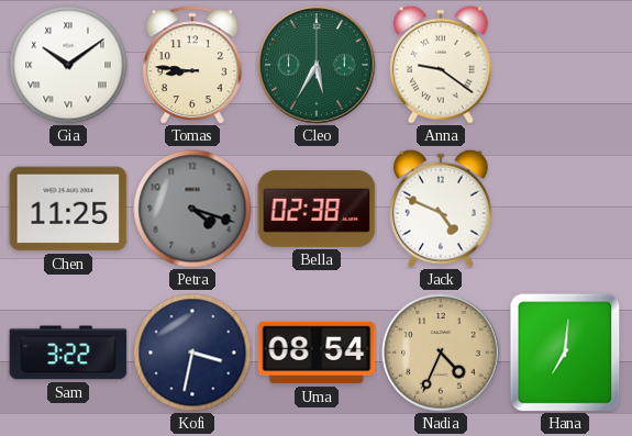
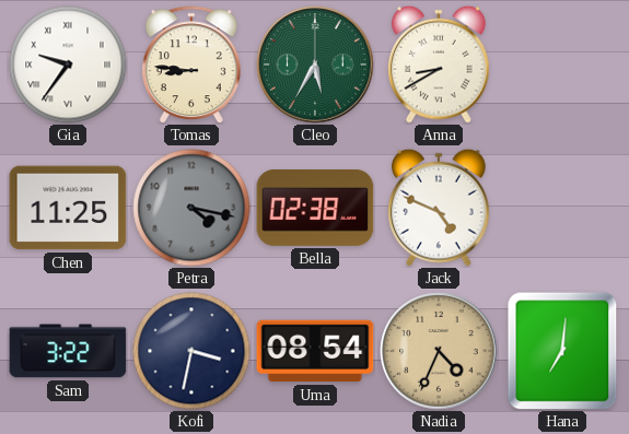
Gia: 10:09 -> 9:36
Anna: 9:21 -> 8:40
Petra: 4:18 -> 4:17
